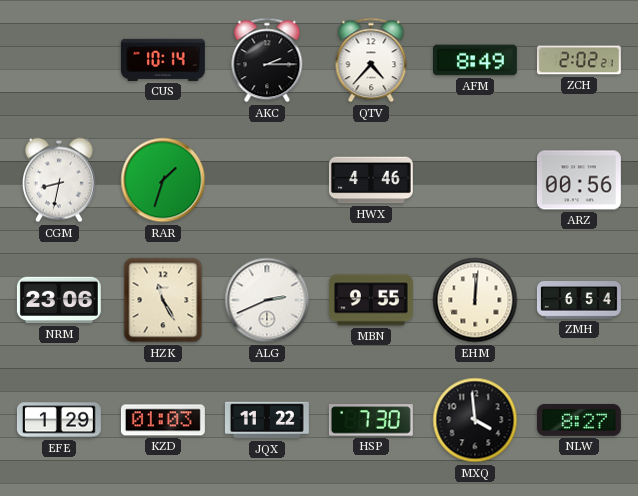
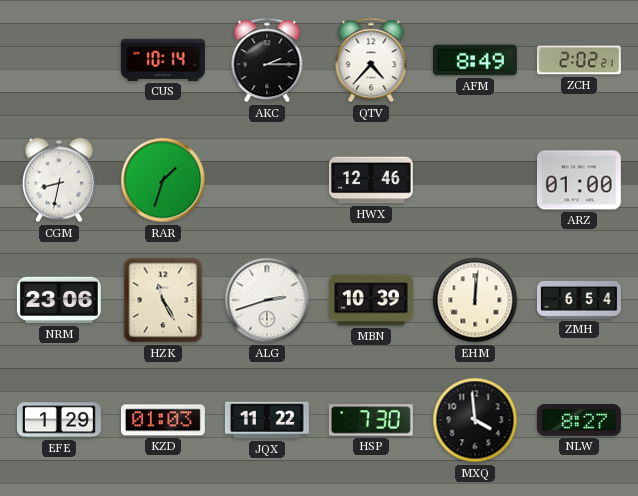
HWX: 4:46 -> 12:46
ARZ: 00:56 -> 01:00
ALG: 2:41 -> 2:42
MBN: 9:55 -> 10:39
